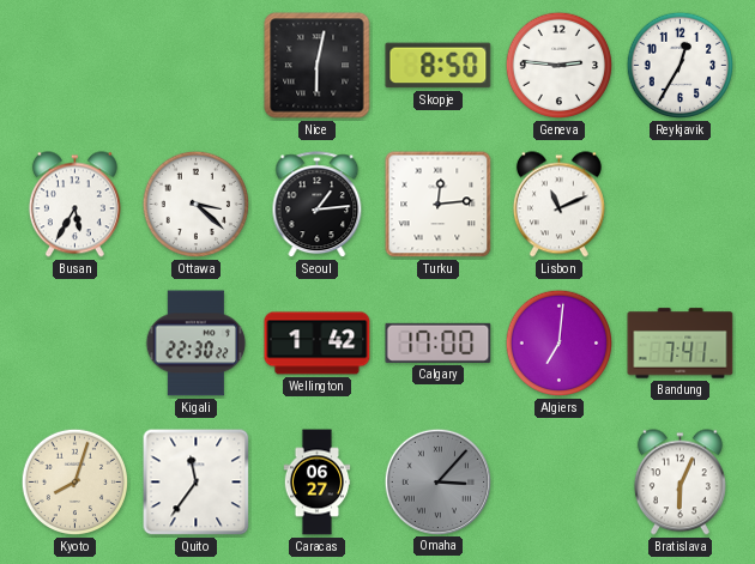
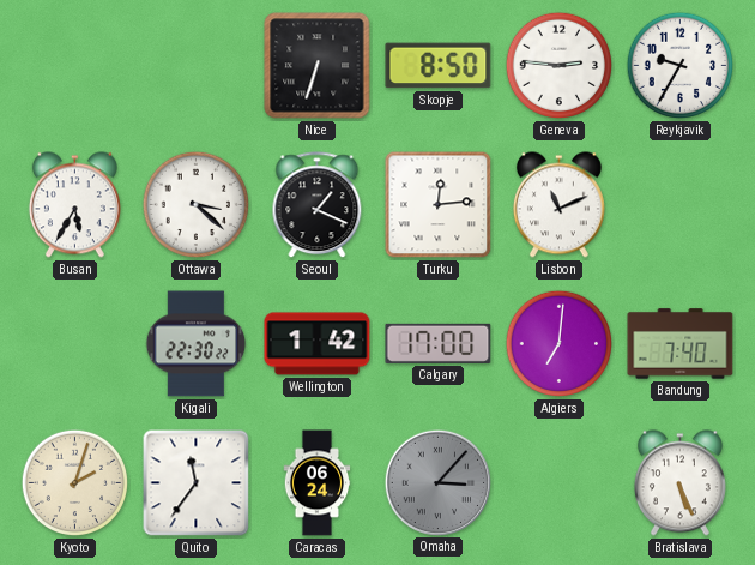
Nice: 6:02 -> 6:33
Reykjavik: 12:35 -> 9:35
Seoul: 1:14 -> 1:19
Bandung: 7:41 -> 7:40
Kyoto: 8:03 -> 2:03
Caracas: 06:27 -> 06:24
Bratislava: 6:04 -> 5:26
